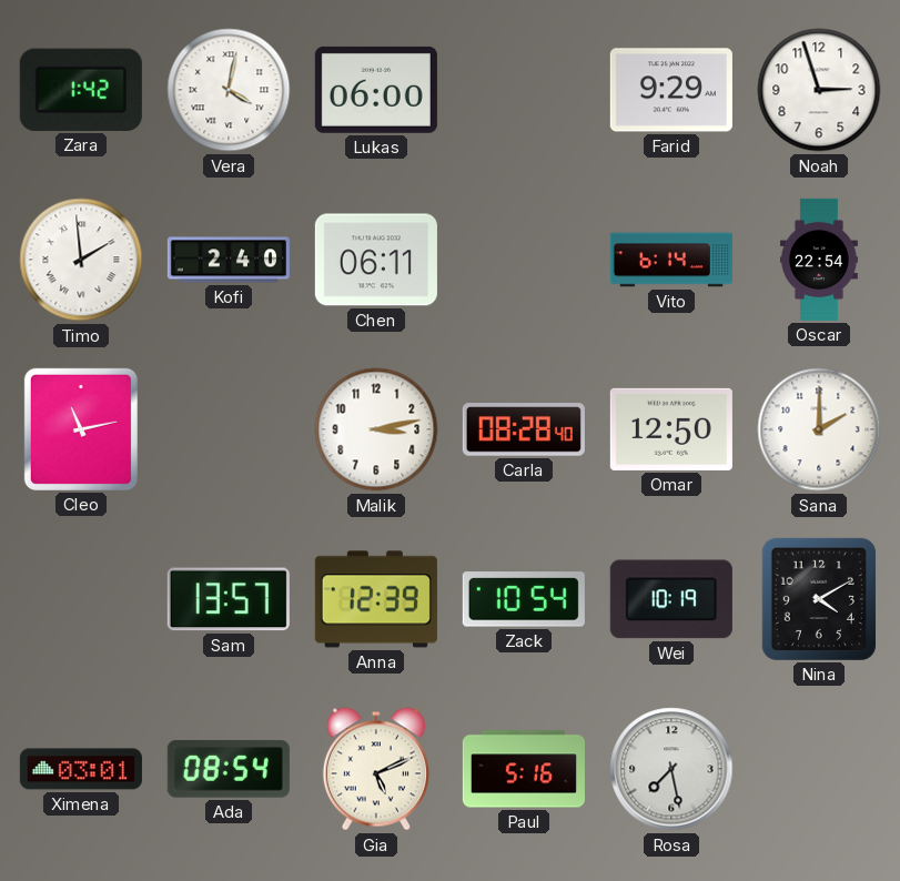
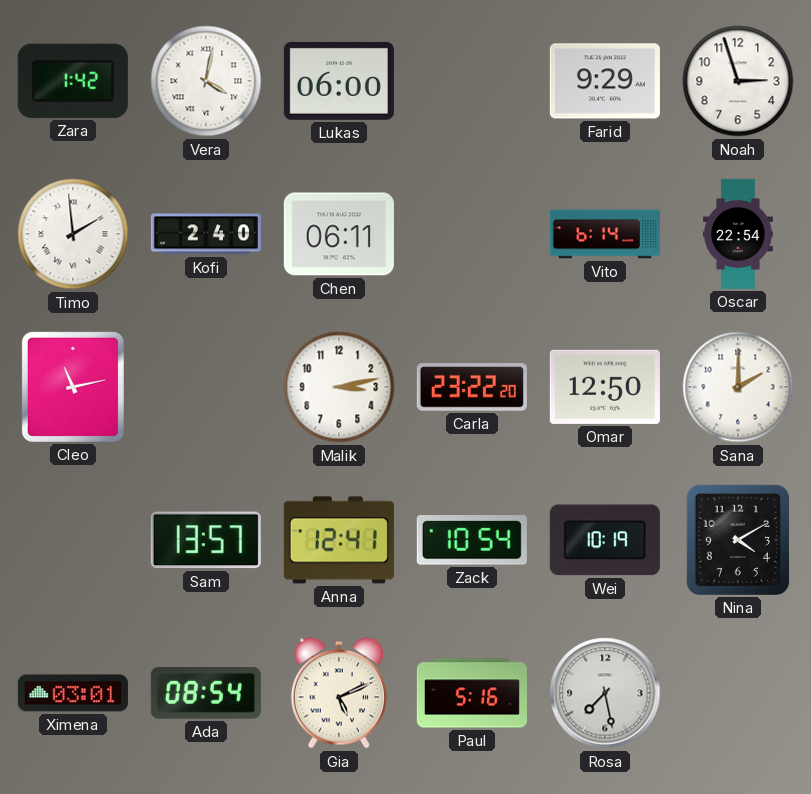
Carla: 08:28 -> 23:22
Anna: 12:39 -> 12:41
